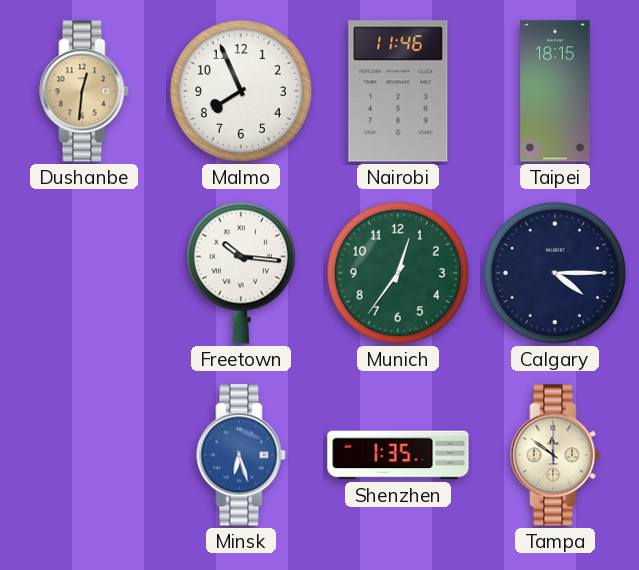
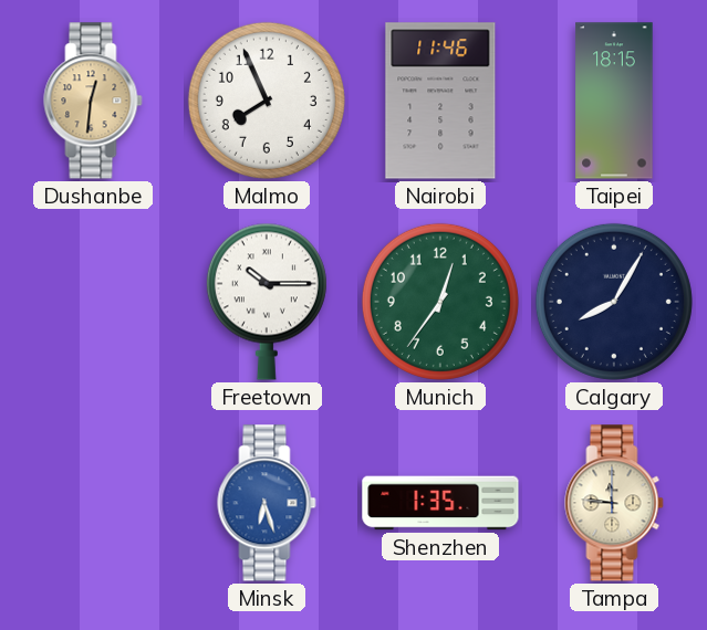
Freetown: 10:16 -> 10:15
Calgary: 4:15 -> 8:05
Tampa: 11:51 -> 11:46
